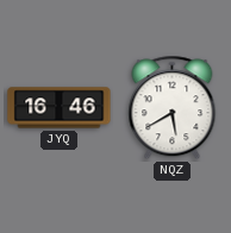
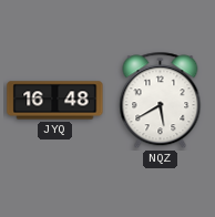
JYQ: 16:46 -> 16:48
